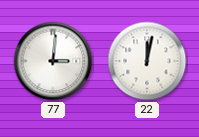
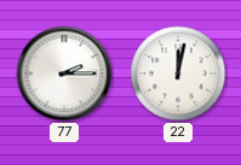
77: 3:01 -> 2:15
